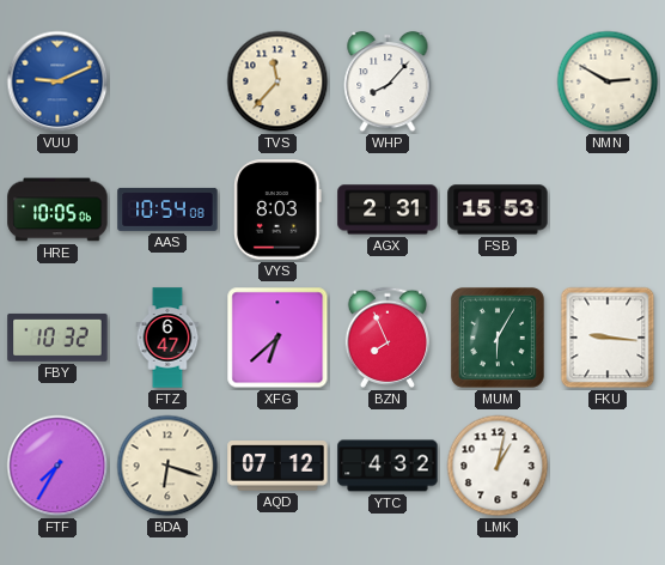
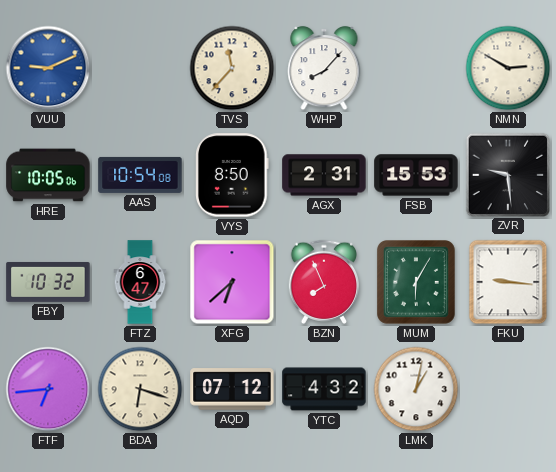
VYS: 8:03 -> 8:50
ZVR: none -> 9:29
FTF: 7:35 -> 6:44
